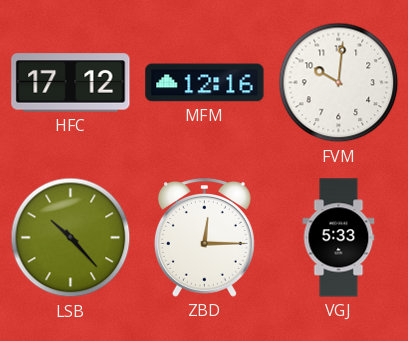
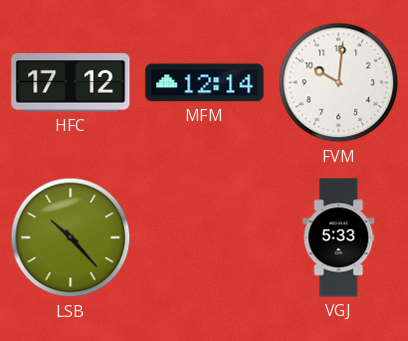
MFM: 12:16 -> 12:14
ZBD: 12:15 -> none
